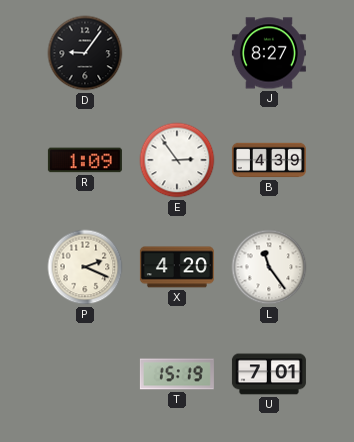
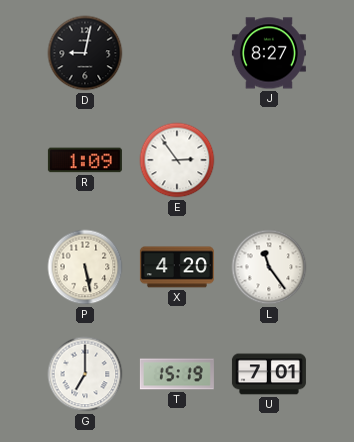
D: 9:06 -> 9:02
B: 4:39 -> none
P: 2:19 -> 5:28
G: none -> 7:00
